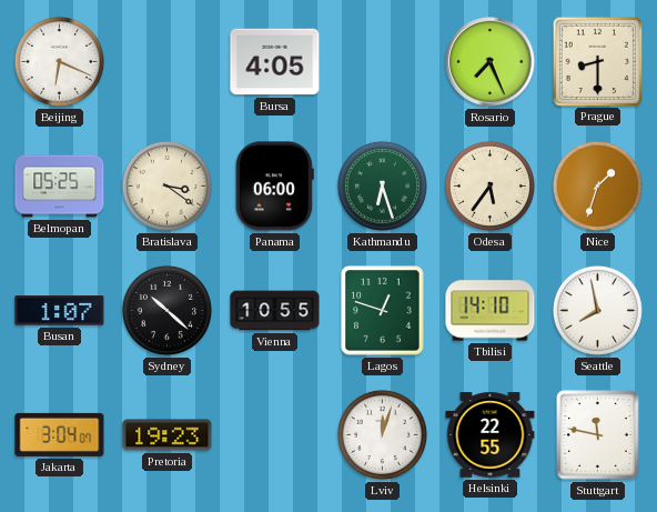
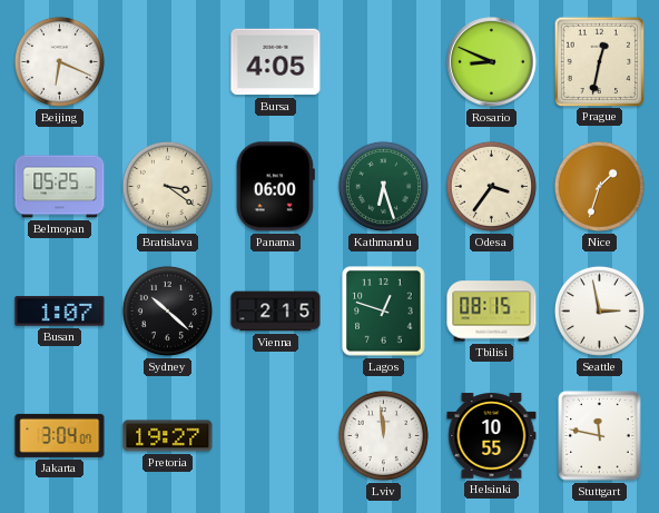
Rosario: 7:26 -> 8:49
Prague: 8:30 -> 12:32
Odesa: 5:36 -> 3:36
Vienna: 10:55 -> 2:15
Tbilisi: 14:10 -> 08:15
Seattle: 7:58 -> 2:58
Pretoria: 19:23 -> 19:27
Lviv: 12:03 -> 11:59
Helsinki: 22:55 -> 10:55
